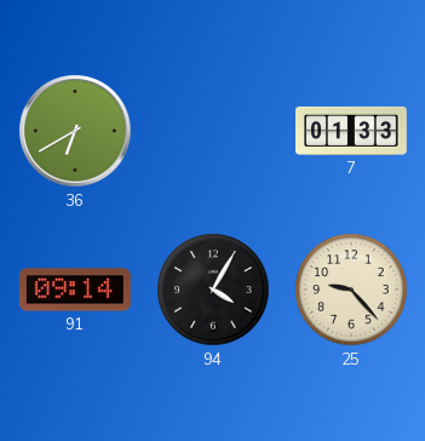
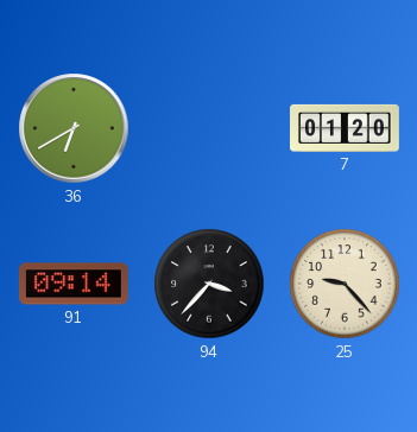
7: 01:33 -> 01:20
94: 4:05 -> 3:37
